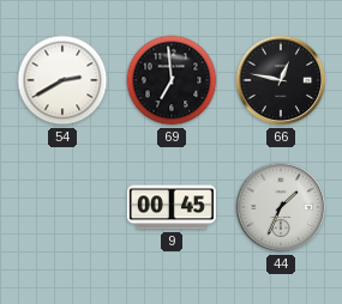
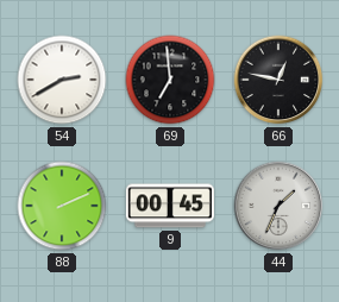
88: none -> 2:11
